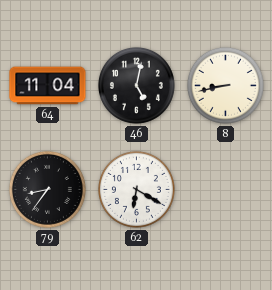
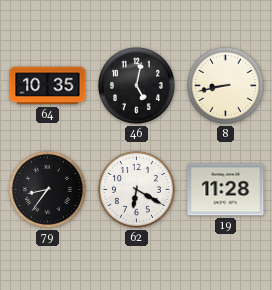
64: 11:04 -> 10:35
19: none -> 11:28
